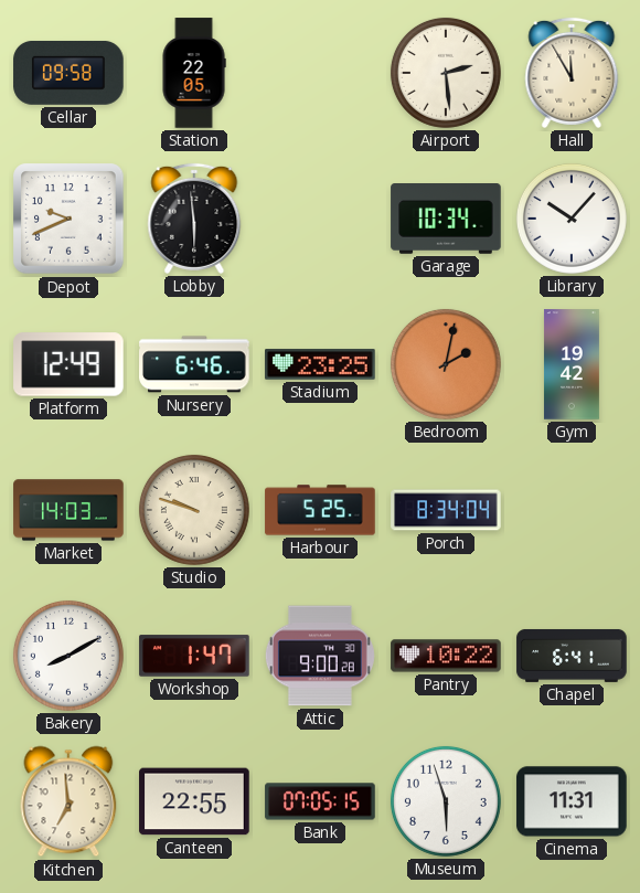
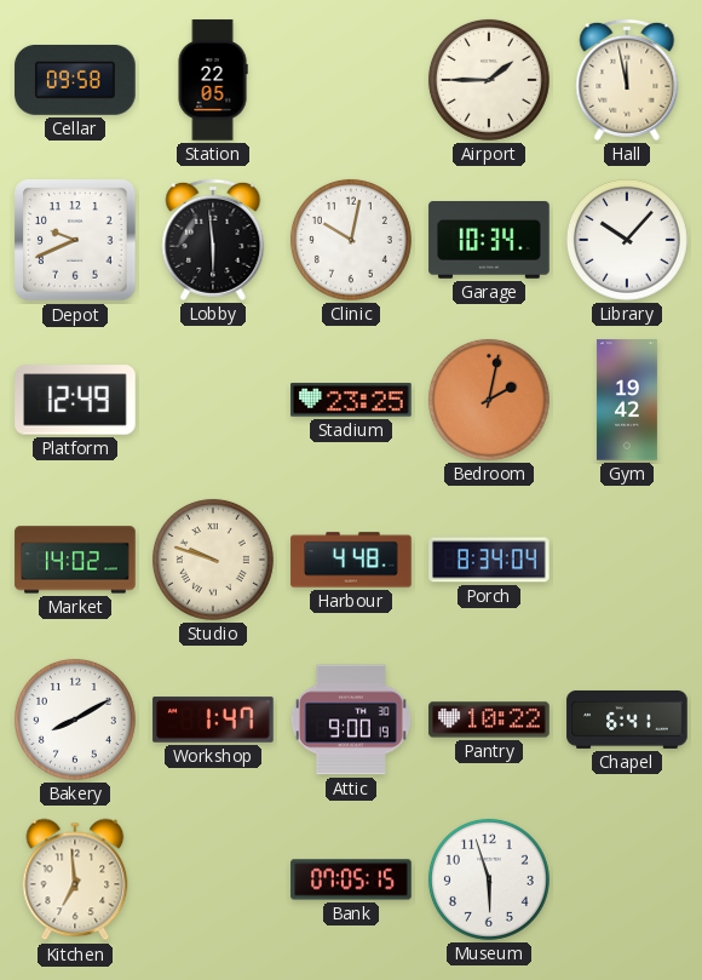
Airport: 2:29 -> 1:45
Hall: 11:55 -> 11:58
Clinic: none -> 10:02
Nursery: 6:46 -> none
Market: 14:03 -> 14:02
Harbour: 5:25 -> 4:48
Attic: 9:00:28 -> 9:00:19
Canteen: 22:55 -> none
Cinema: 11:31 -> none
